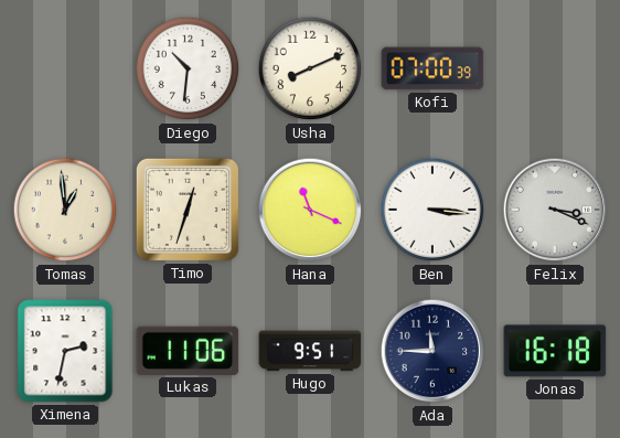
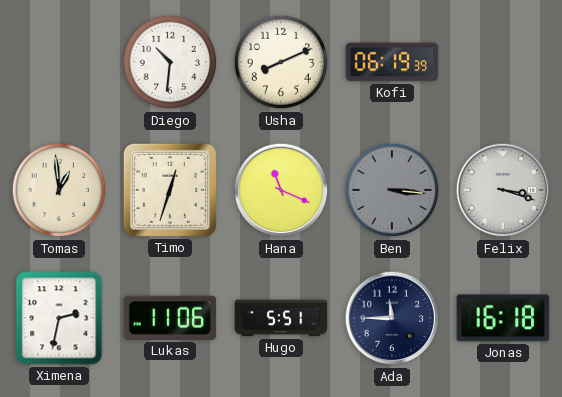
Kofi: 07:00 -> 06:19
Ben dial: white -> grey
Felix: 3:19 -> 3:18
Hugo: 9:51 -> 5:51
